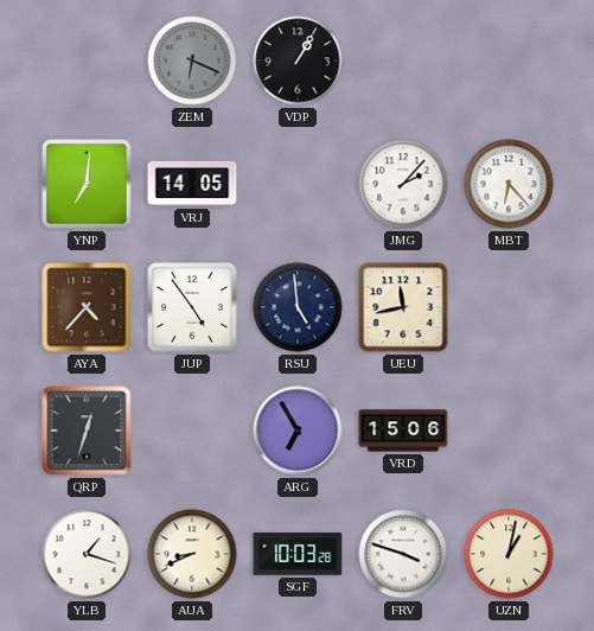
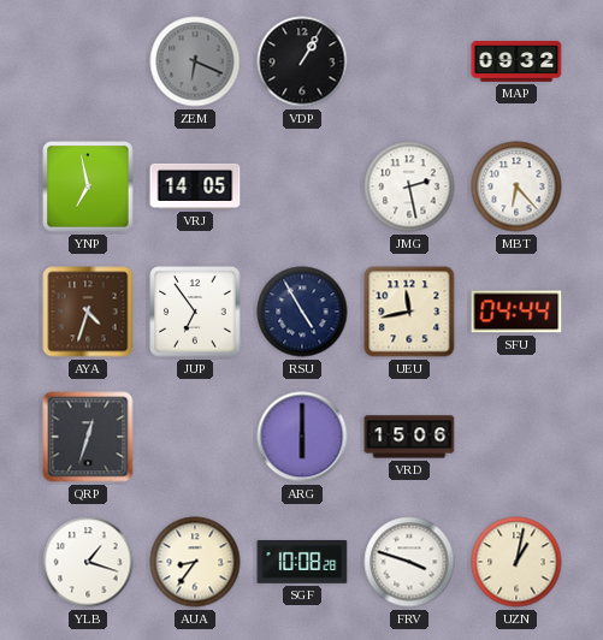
MAP: none -> 09:32
YNP: 7:01 -> 6:58
JMG: 2:07 -> 2:28
AYA: 4:37 -> 4:33
JUP: 4:54 -> 6:54
RSU: 4:59 -> 4:55
SFU: none -> 04:44
ARG: 6:55 -> 6:00
AUA: 8:41 -> 8:36
SGF: 10:03 -> 10:08
